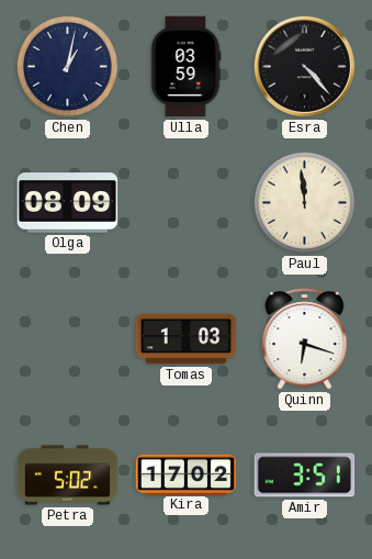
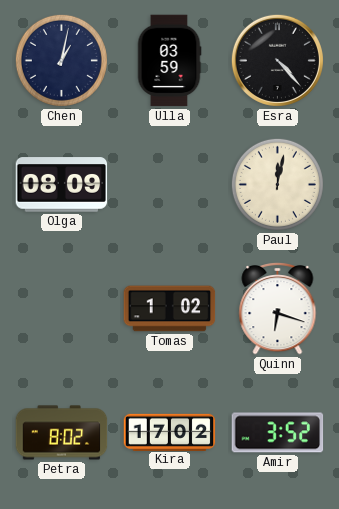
Paul: 11:59 -> 12:02
Tomas: 1:03 -> 1:02
Petra: 5:02 -> 8:02
Amir: 3:51 -> 3:52
